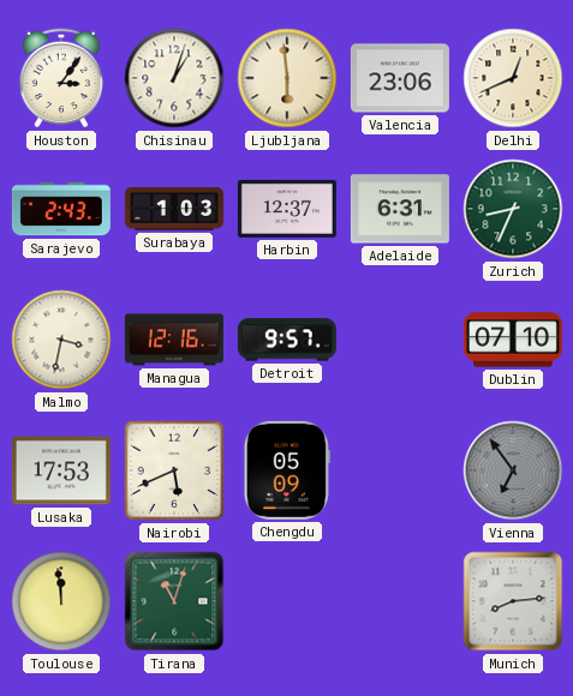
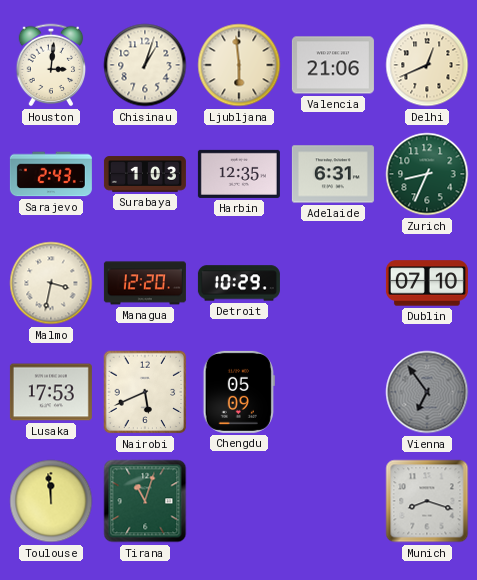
Houston: 3:06 -> 3:01
Valencia: 23:06 -> 21:06
Harbin: 12:37 -> 12:35
Managua: 12:16 -> 12:20
Detroit: 9:57 -> 10:29
Munich: 8:14 -> 8:18
